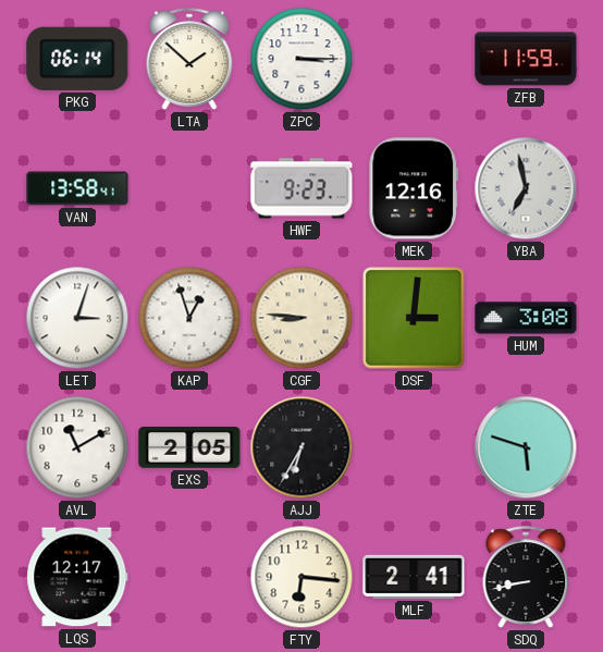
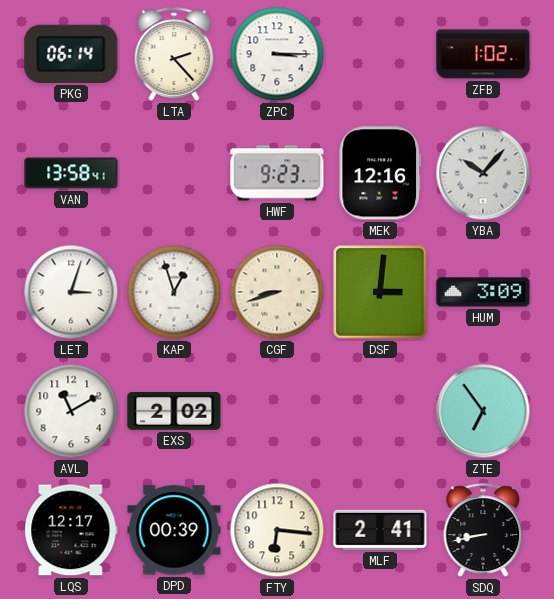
LTA: 1:52 -> 2:23
ZFB: 11:59 -> 1:02
YBA: 6:58 -> 10:07
CGF: 8:46 -> 8:42
HUM: 3:08 -> 3:09
EXS: 2:05 -> 2:02
AJJ: 6:35 -> none
ZTE: 5:48 -> 6:54
DPD: none -> 00:39
